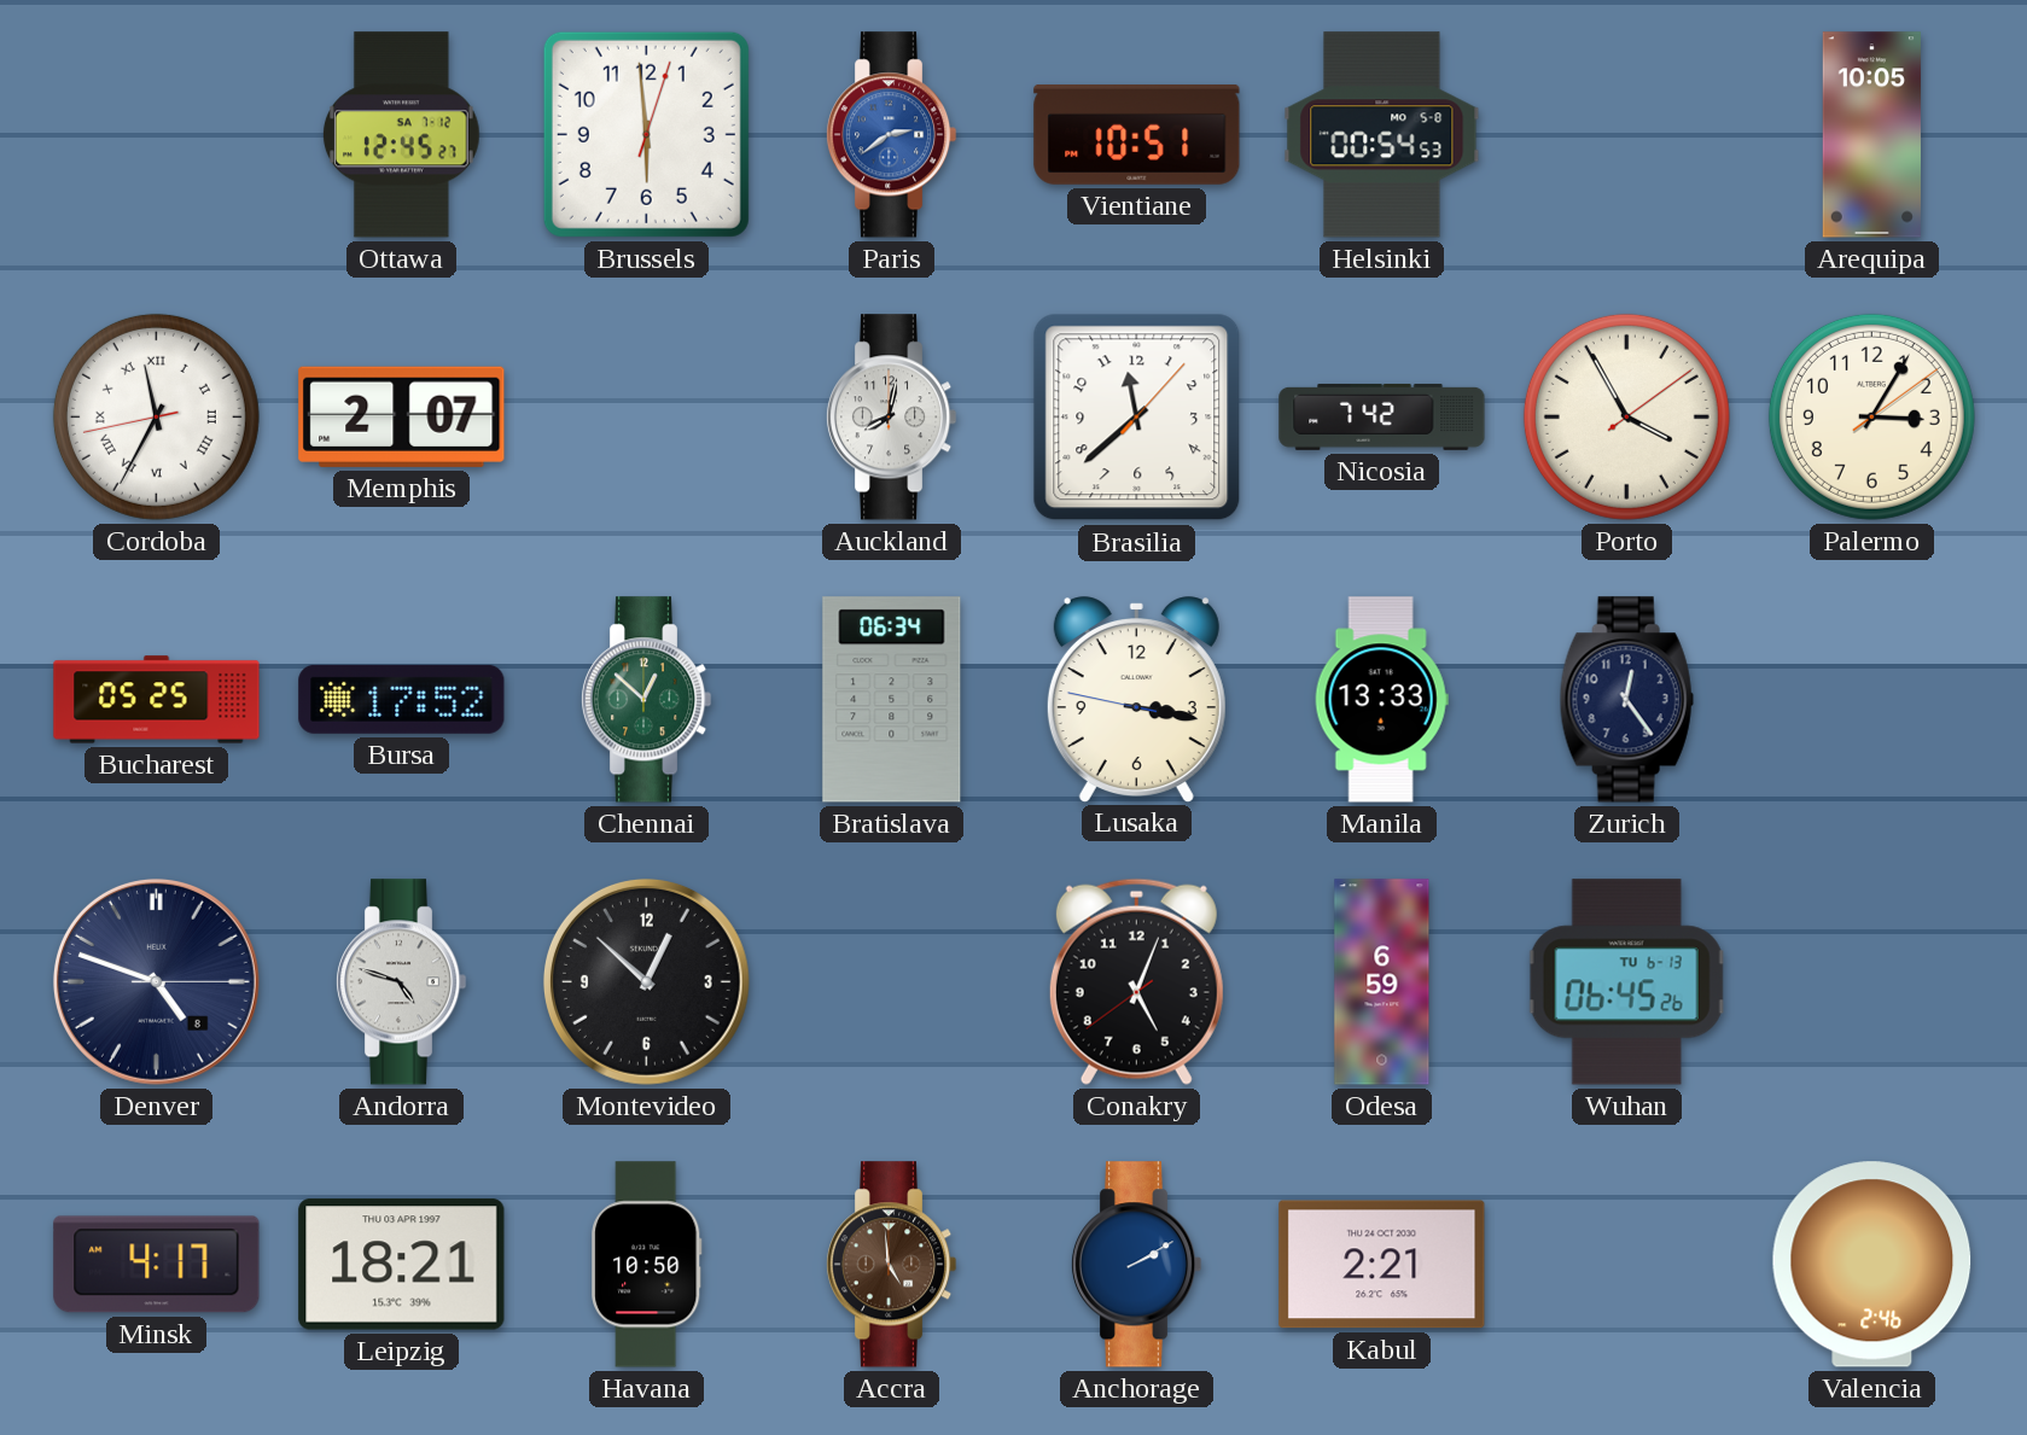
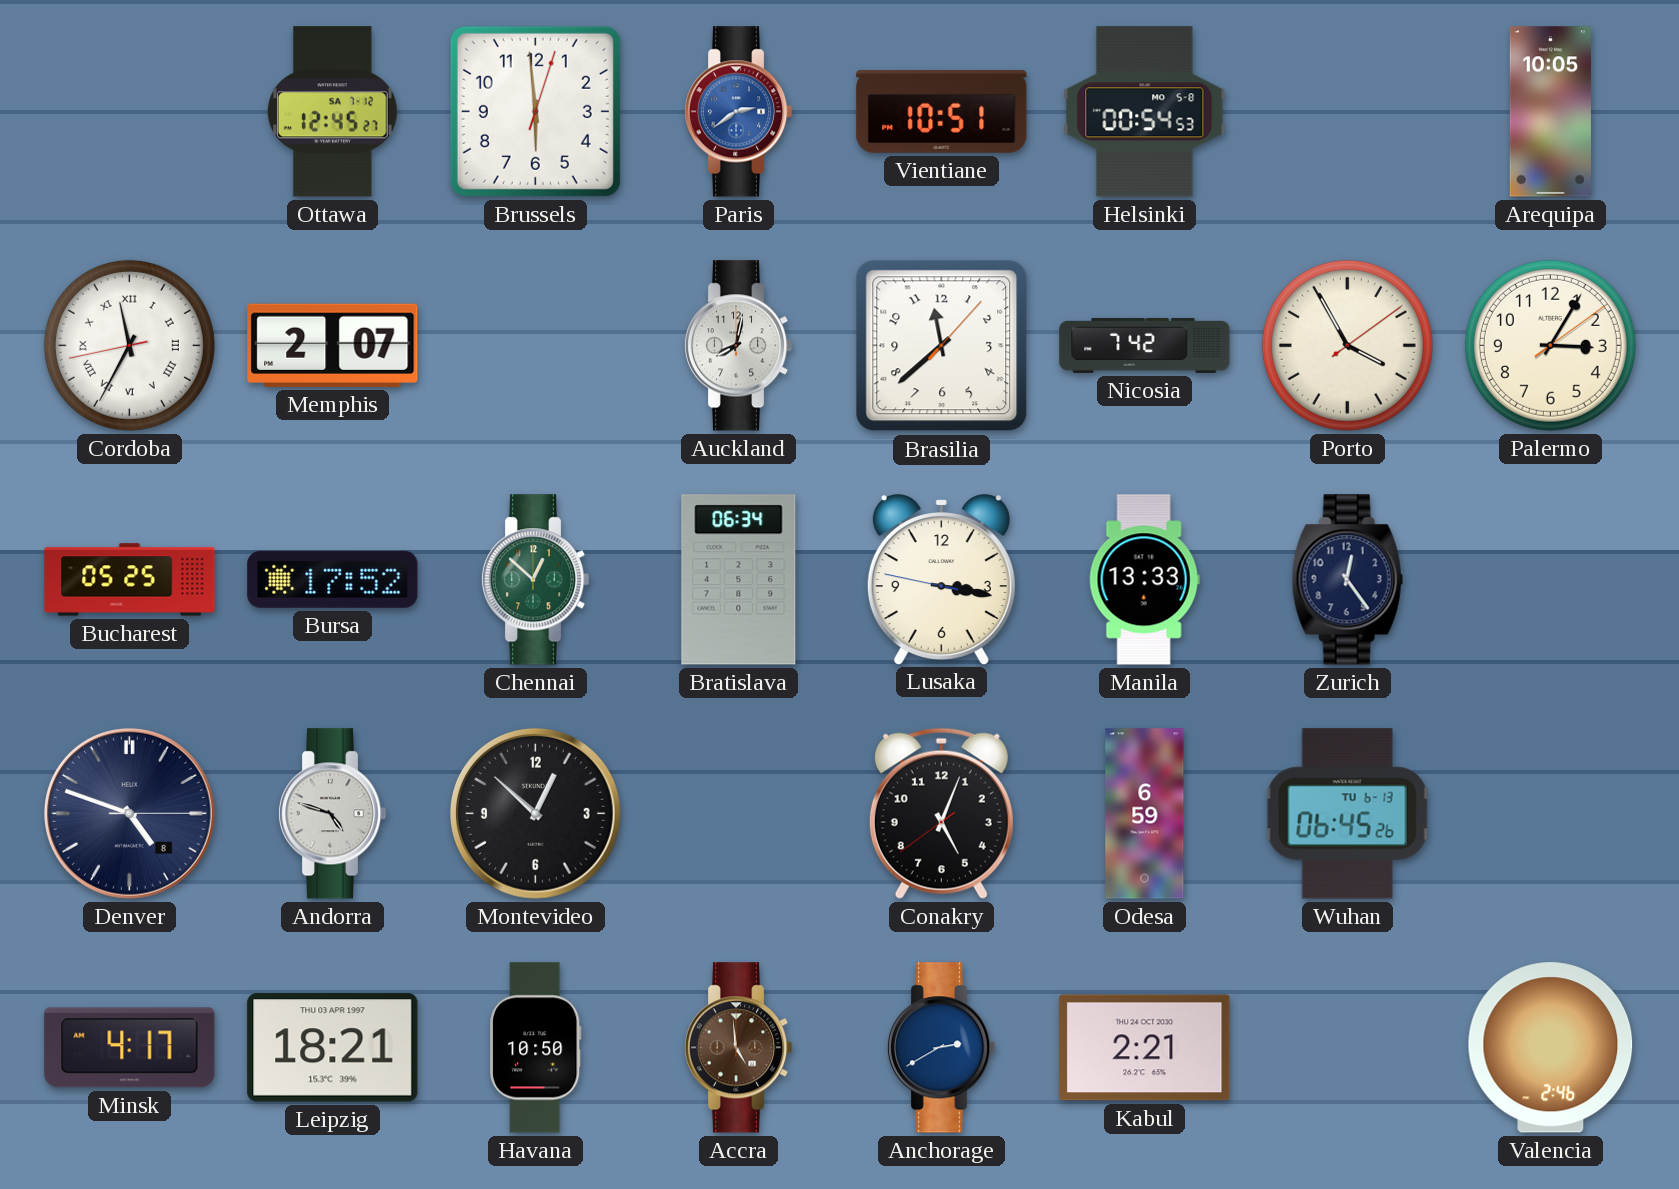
Anchorage: 2:10 -> 2:40
